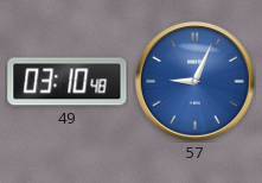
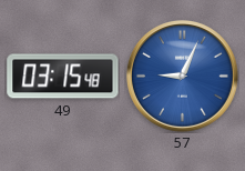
49: 03:10 -> 03:15
